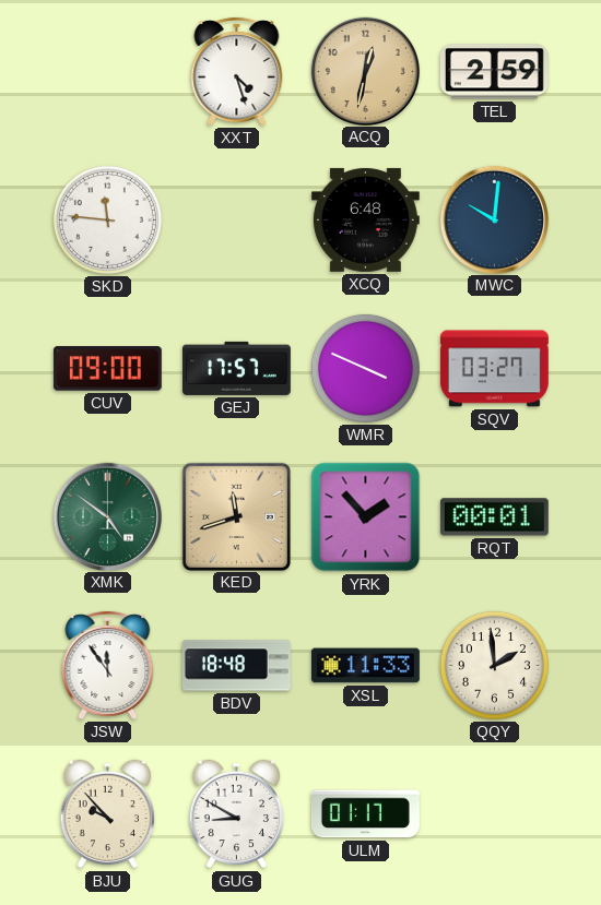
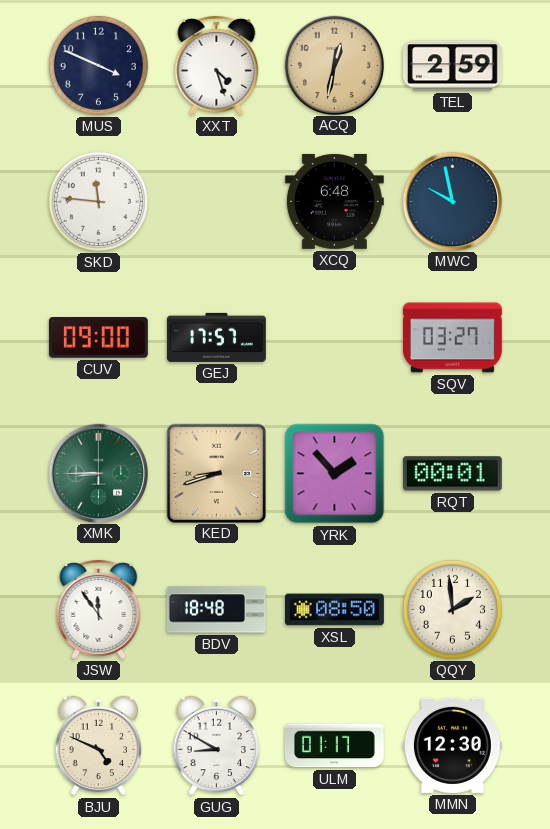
MUS: none -> 3:49
MWC: 10:01 -> 9:58
WMR: 3:49 -> none
XMK: 4:51 -> 8:45
KED: 11:42 -> 8:42
XSL: 11:33 -> 08:50
BJU: 9:53 -> 4:49
MMN: none -> 12:30
